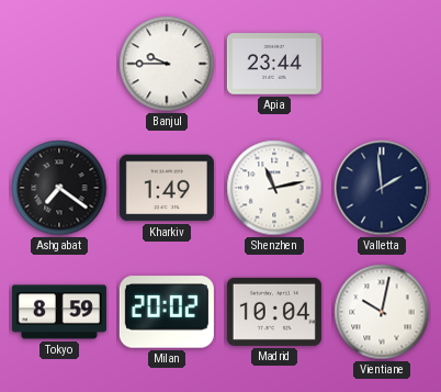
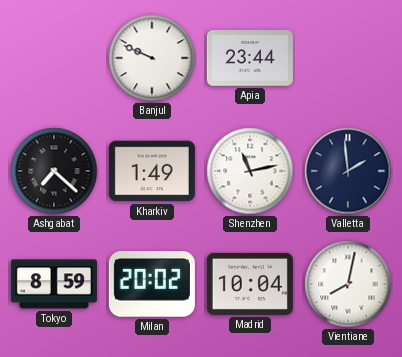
Banjul: 9:45 -> 9:49
Ashgabat: 7:21 -> 7:22
Vientiane: 10:02 -> 8:02
